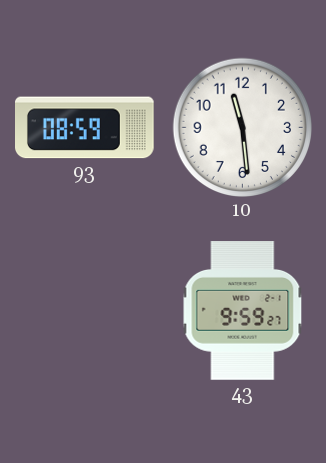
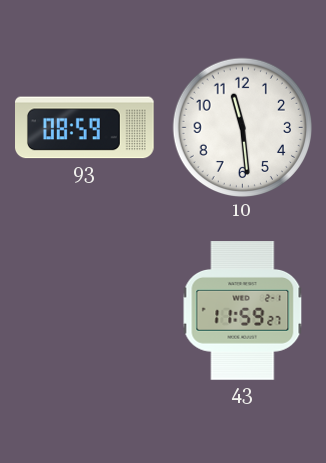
43: 9:59 -> 11:59
